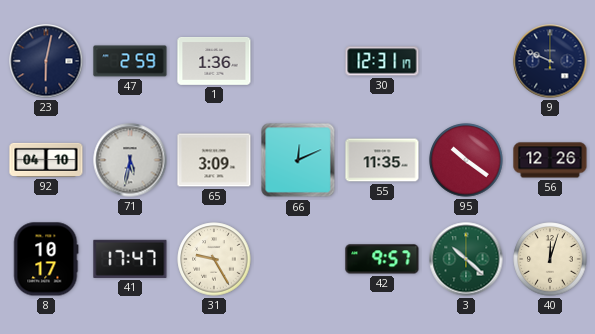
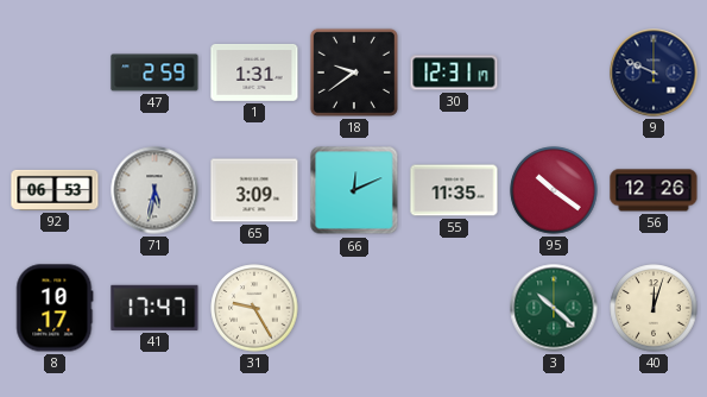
23: 6:02 -> none
1: 1:36 -> 1:31
18: none -> 9:39
92: 04:10 -> 06:53
42: 9:57 -> none
